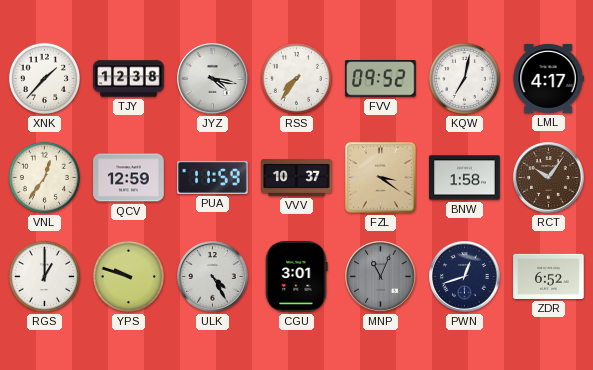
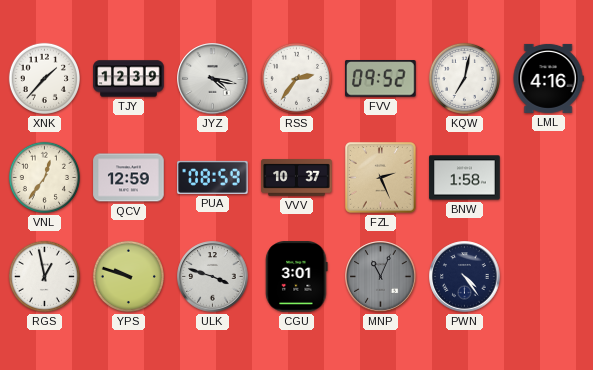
TJY: 12:38 -> 12:39
RSS: 7:36 -> 2:36
LML: 4:17 -> 4:16
PUA: 11:59 -> 08:59
FZL: 3:21 -> 2:26
RCT: 10:06 -> none
RGS: 1:00 -> 12:58
ULK: 4:25 -> 3:48
PWN: 12:42 -> 4:24
ZDR: 6:52 -> none
